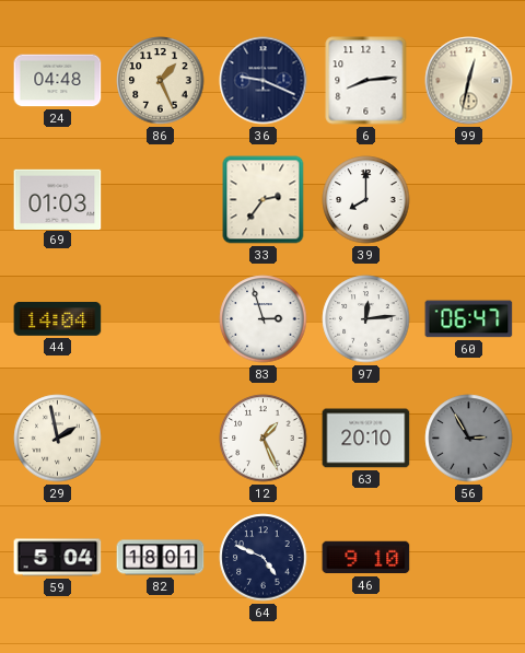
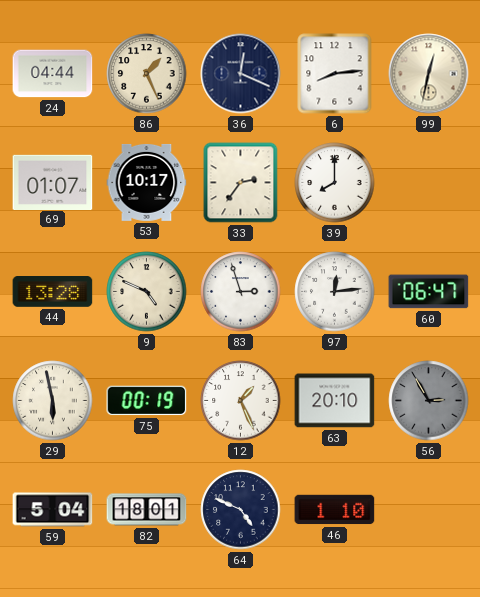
24: 04:48 -> 04:44
36: 9:19 -> 12:19
69: 01:03 -> 01:07
53: none -> 10:17
44: 14:04 -> 13:28
9: none -> 4:49
29: 1:58 -> 5:58
75: none -> 00:19
46: 9:10 -> 1:10
